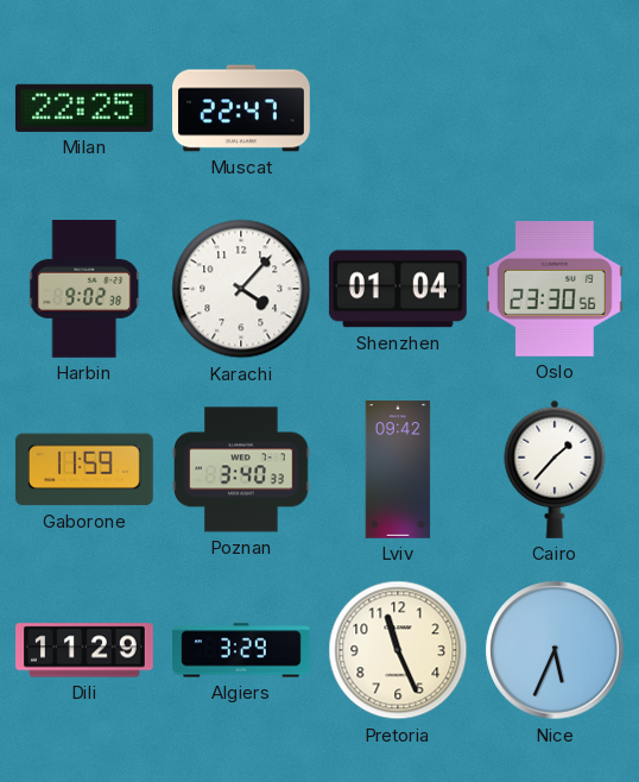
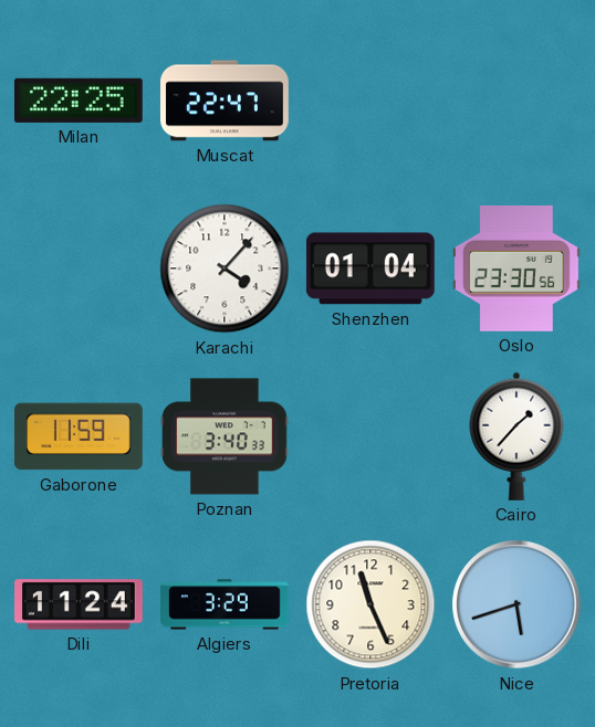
Harbin: 9:02 -> none
Lviv: 09:42 -> none
Dili: 11:29 -> 11:24
Nice: 5:34 -> 5:42
